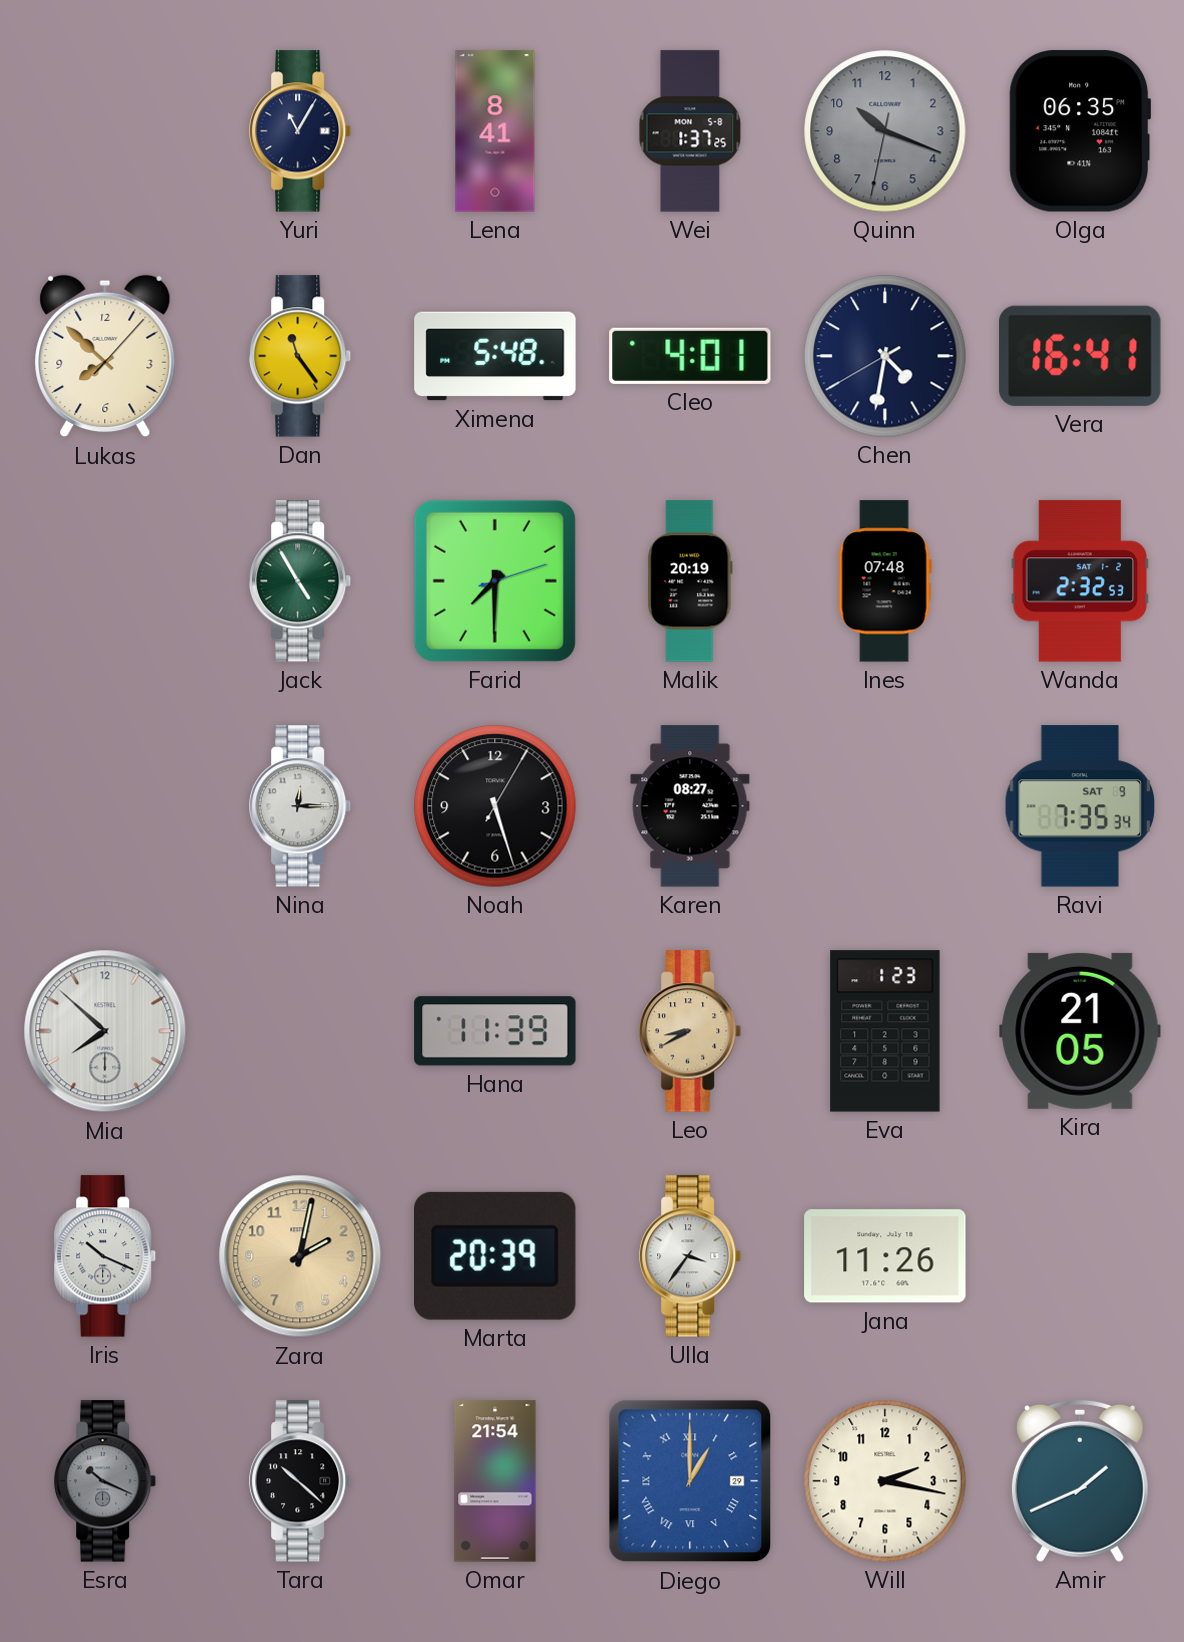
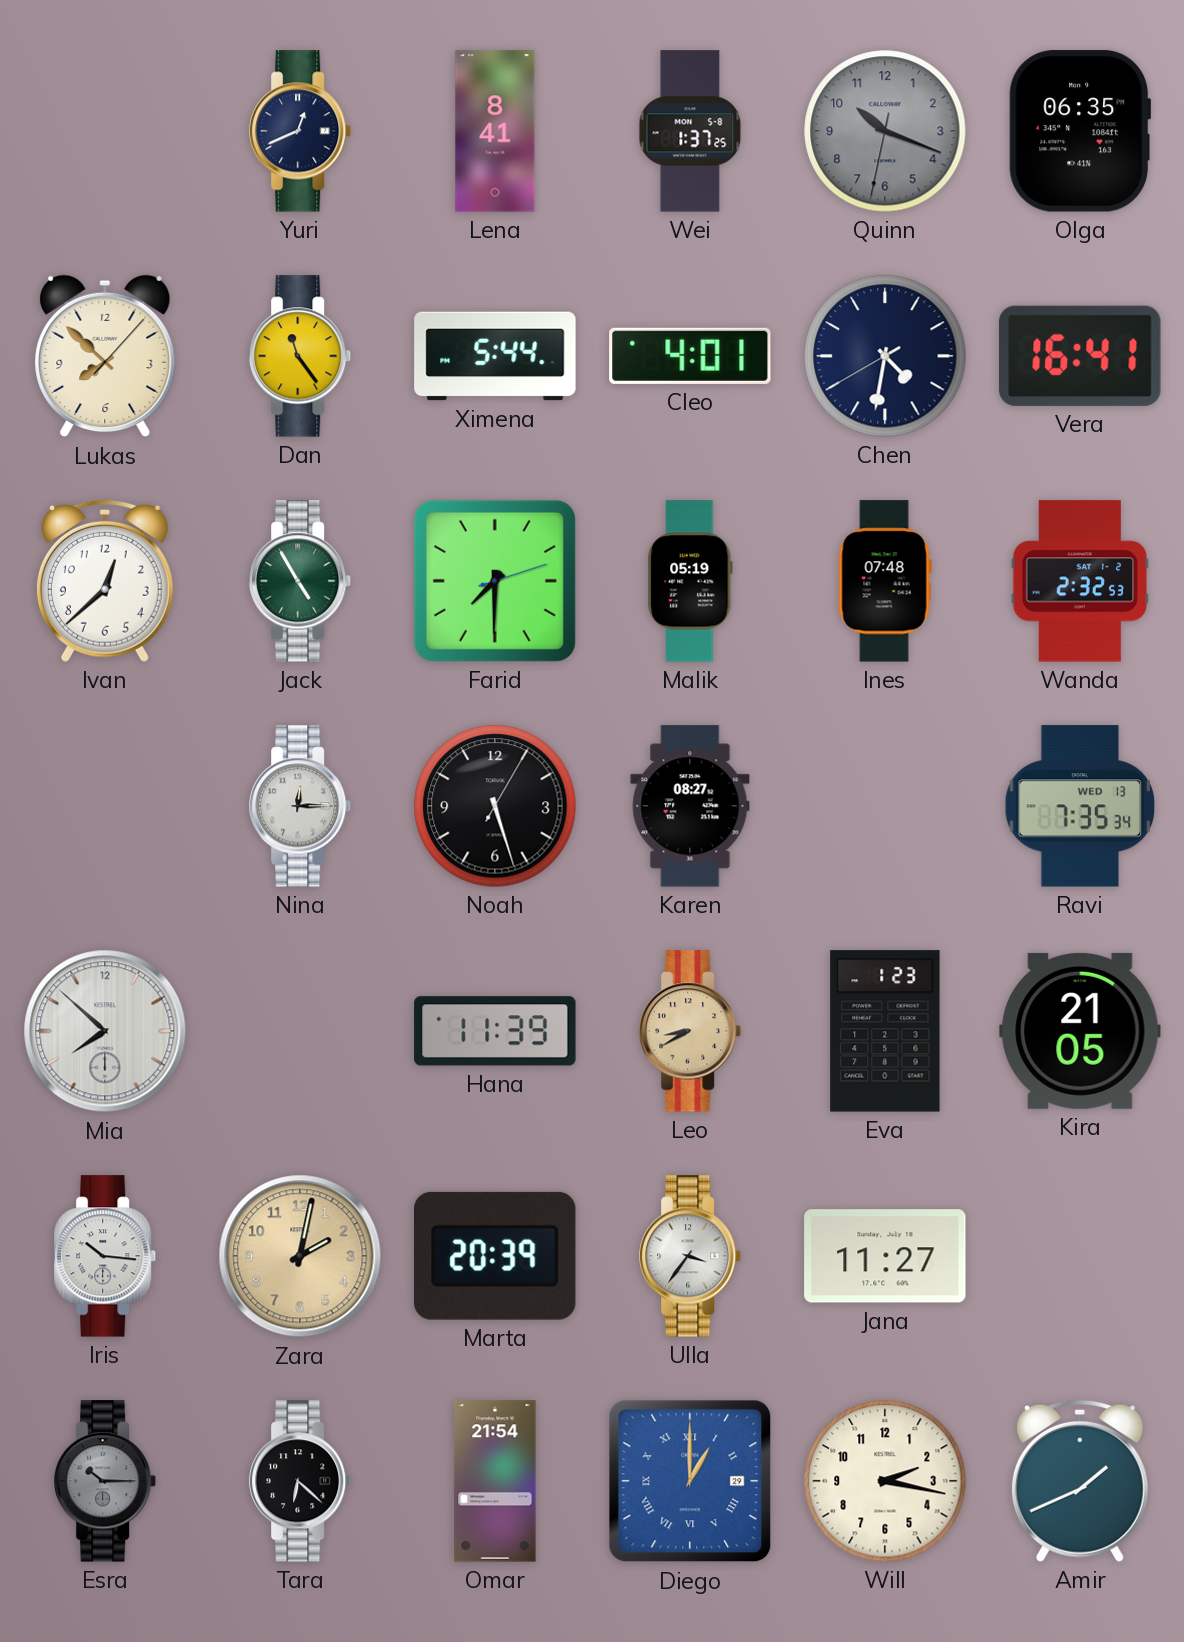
Yuri: 11:05 -> 12:41
Ximena: 5:48 -> 5:44
Ivan: none -> 12:38
Malik: 20:19 -> 05:19
Ravi date: SAT 9 -> WED 13
Iris: 10:19 -> 10:16
Jana: 11:26 -> 11:27
Esra: 10:19 -> 10:15
Tara: 10:22 -> 6:22
